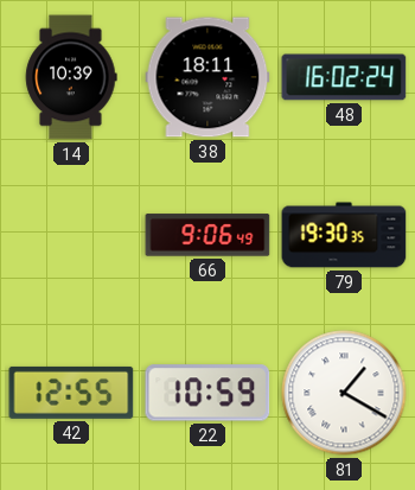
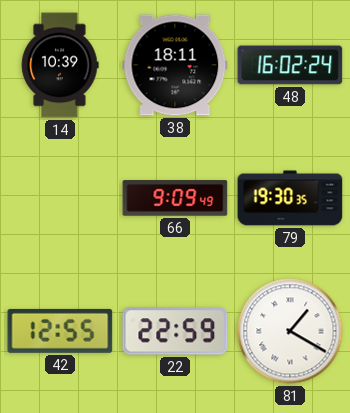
66: 9:06 -> 9:09
22: 10:59 -> 22:59
